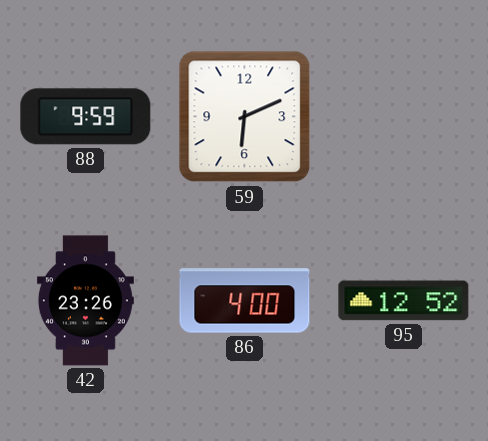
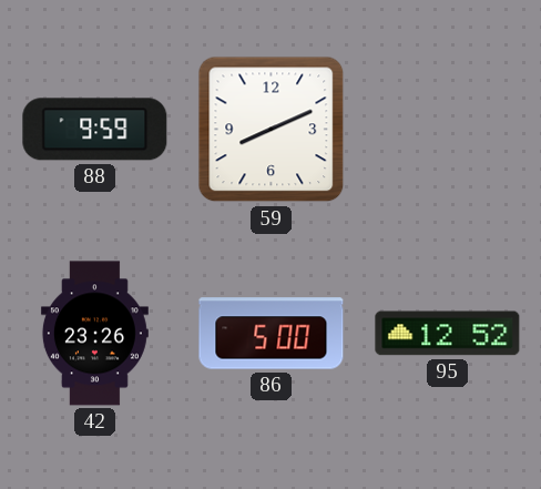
59: 6:11 -> 8:11
86: 4:00 -> 5:00
